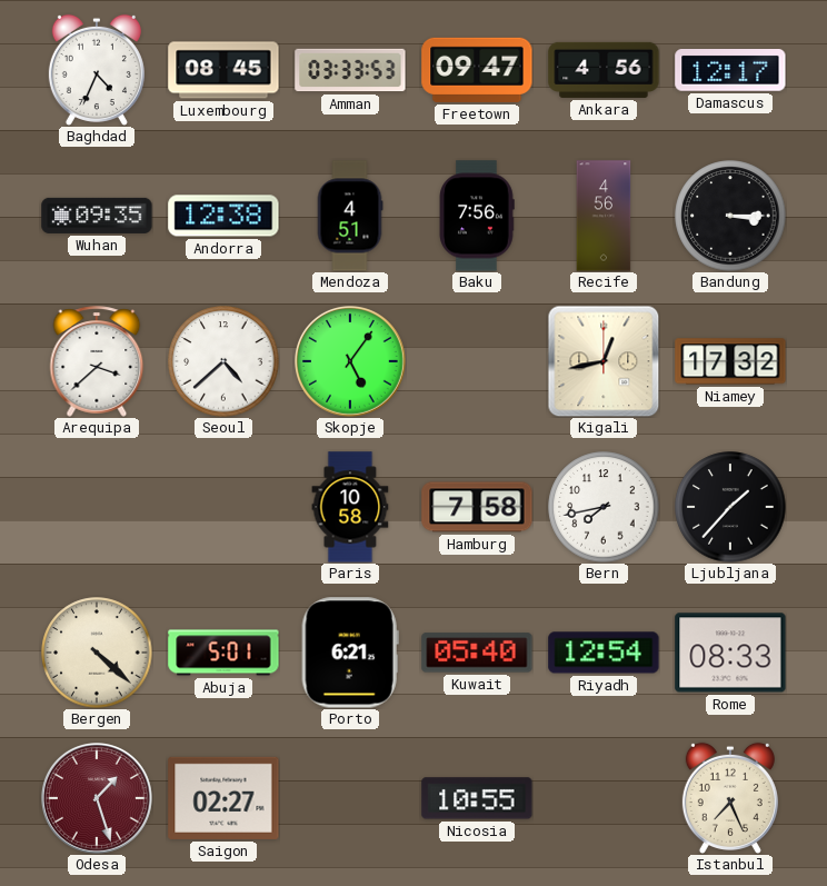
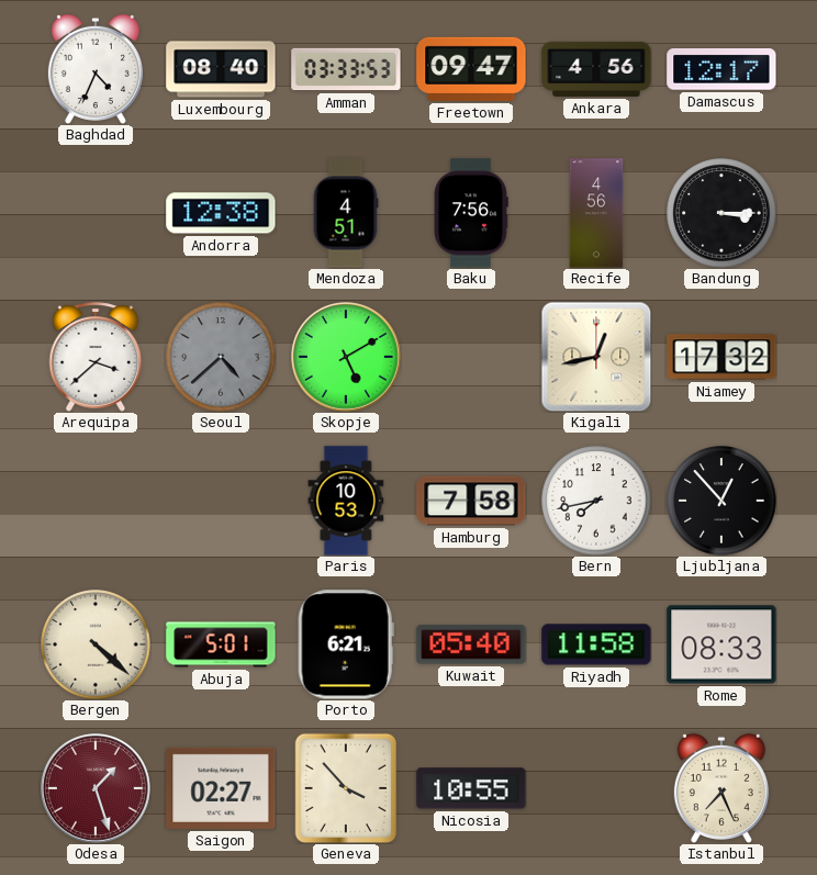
Luxembourg: 08:45 -> 08:40
Wuhan: 09:35 -> none
Seoul dial: white -> grey
Skopje: 5:06 -> 5:10
Paris: 10:58 -> 10:53
Ljubljana: 1:37 -> 12:53
Riyadh: 12:54 -> 11:58
Geneva: none -> 3:53
